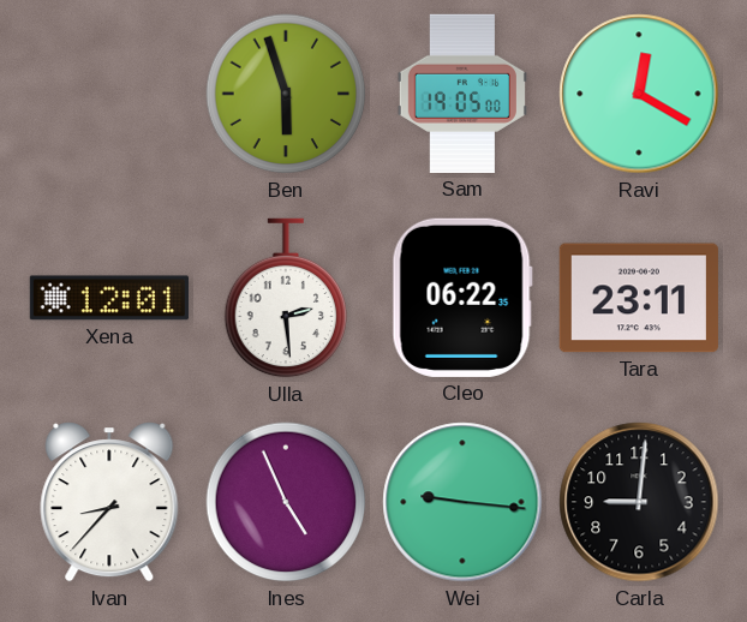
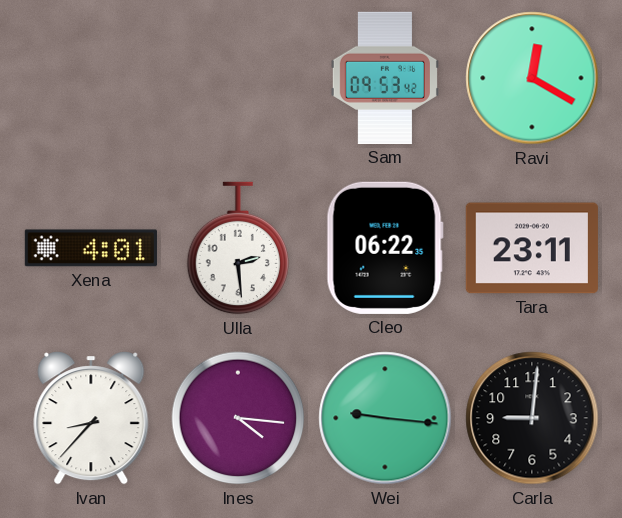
Ben: 5:57 -> none
Sam: 19:05 -> 09:53
Xena: 12:01 -> 4:01
Ines: 4:56 -> 4:16
